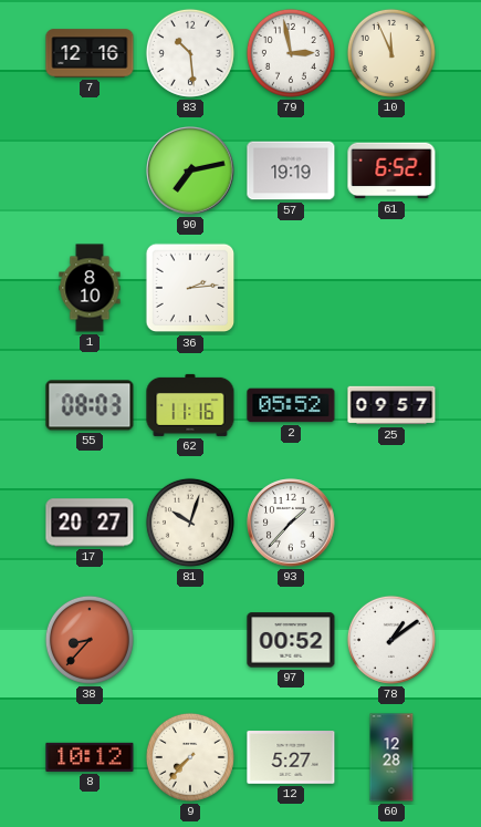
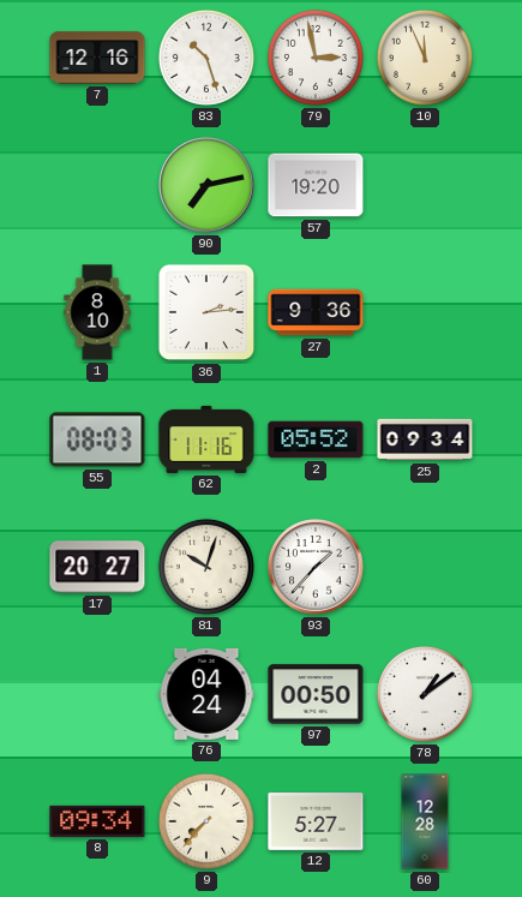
83: 10:29 -> 10:27
57: 19:19 -> 19:20
61: 6:52 -> none
27: none -> 9:36
25: 09:57 -> 09:34
38: 8:37 -> none
76: none -> 04:24
97: 00:52 -> 00:50
8: 10:12 -> 09:34
